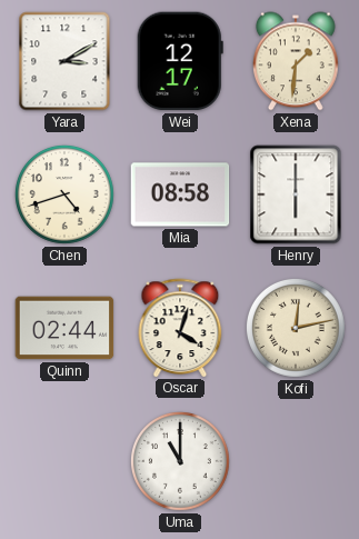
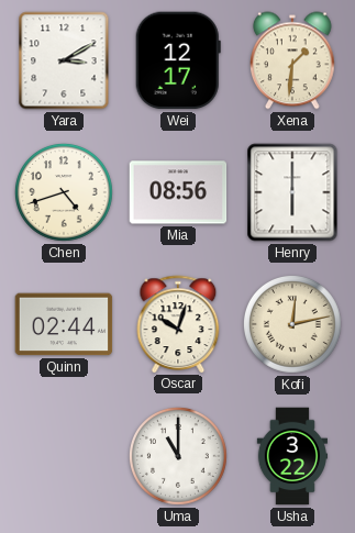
Mia: 08:58 -> 08:56
Oscar: 4:03 -> 10:03
Usha: none -> 3:22
